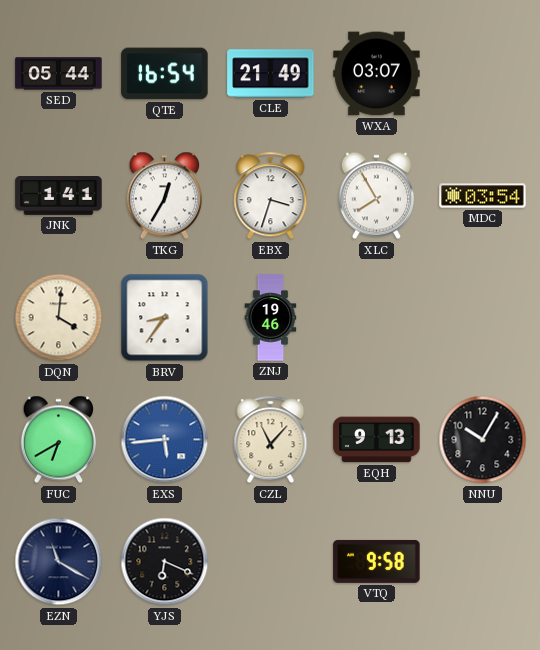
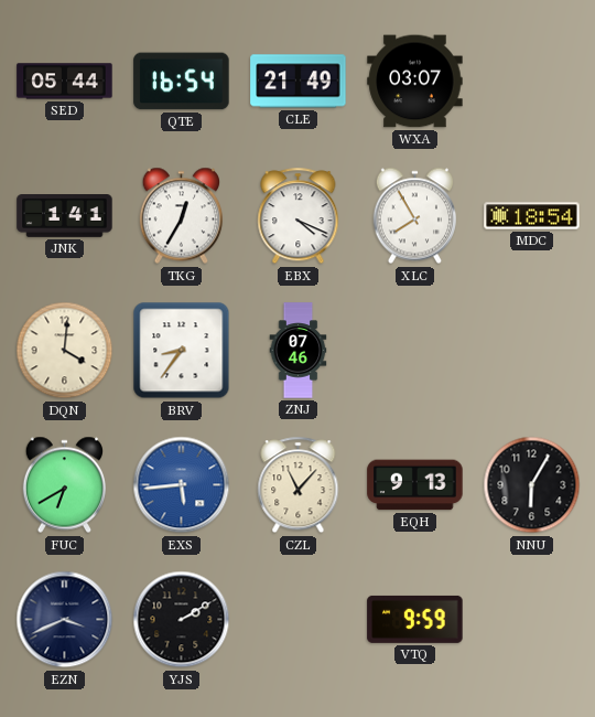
EBX: 3:33 -> 4:19
MDC: 03:54 -> 18:54
ZNJ: 19:46 -> 07:46
NNU: 10:05 -> 6:05
EZN: 11:20 -> 3:41
YJS: 6:19 -> 2:10
VTQ: 9:58 -> 9:59
